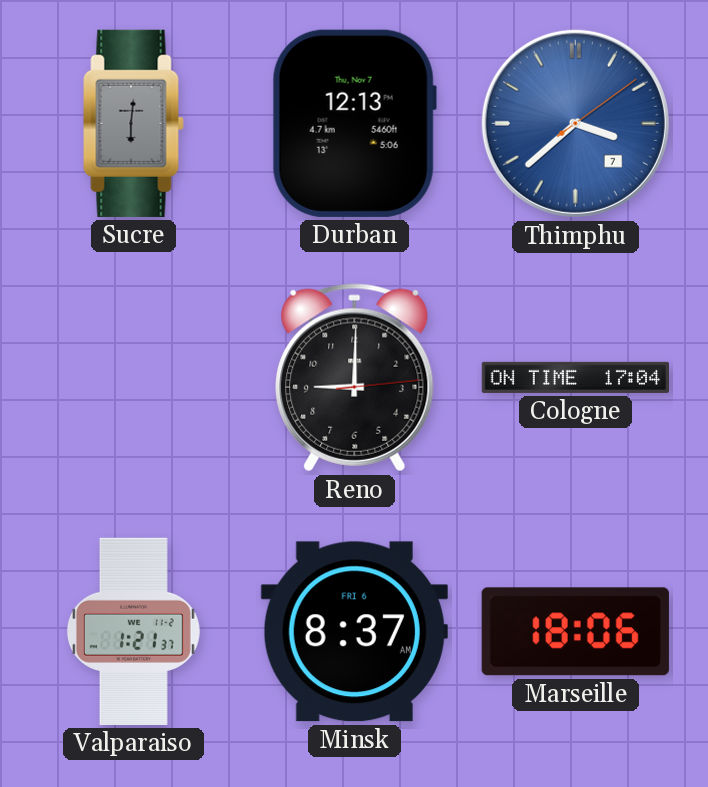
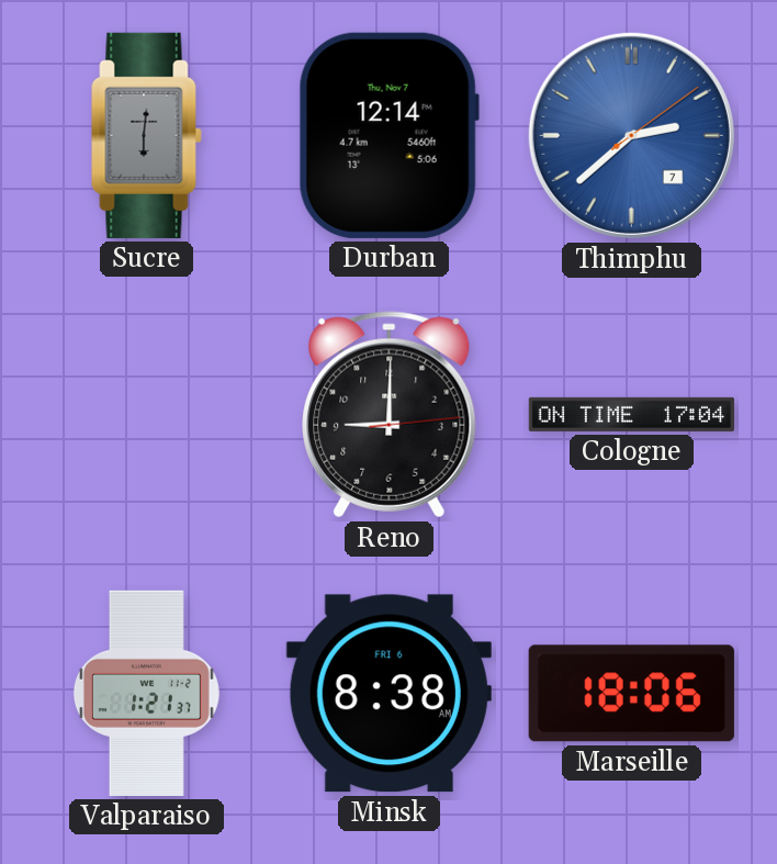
Durban: 12:13 -> 12:14
Thimphu: 3:38 -> 2:38
Minsk: 8:37 -> 8:38
